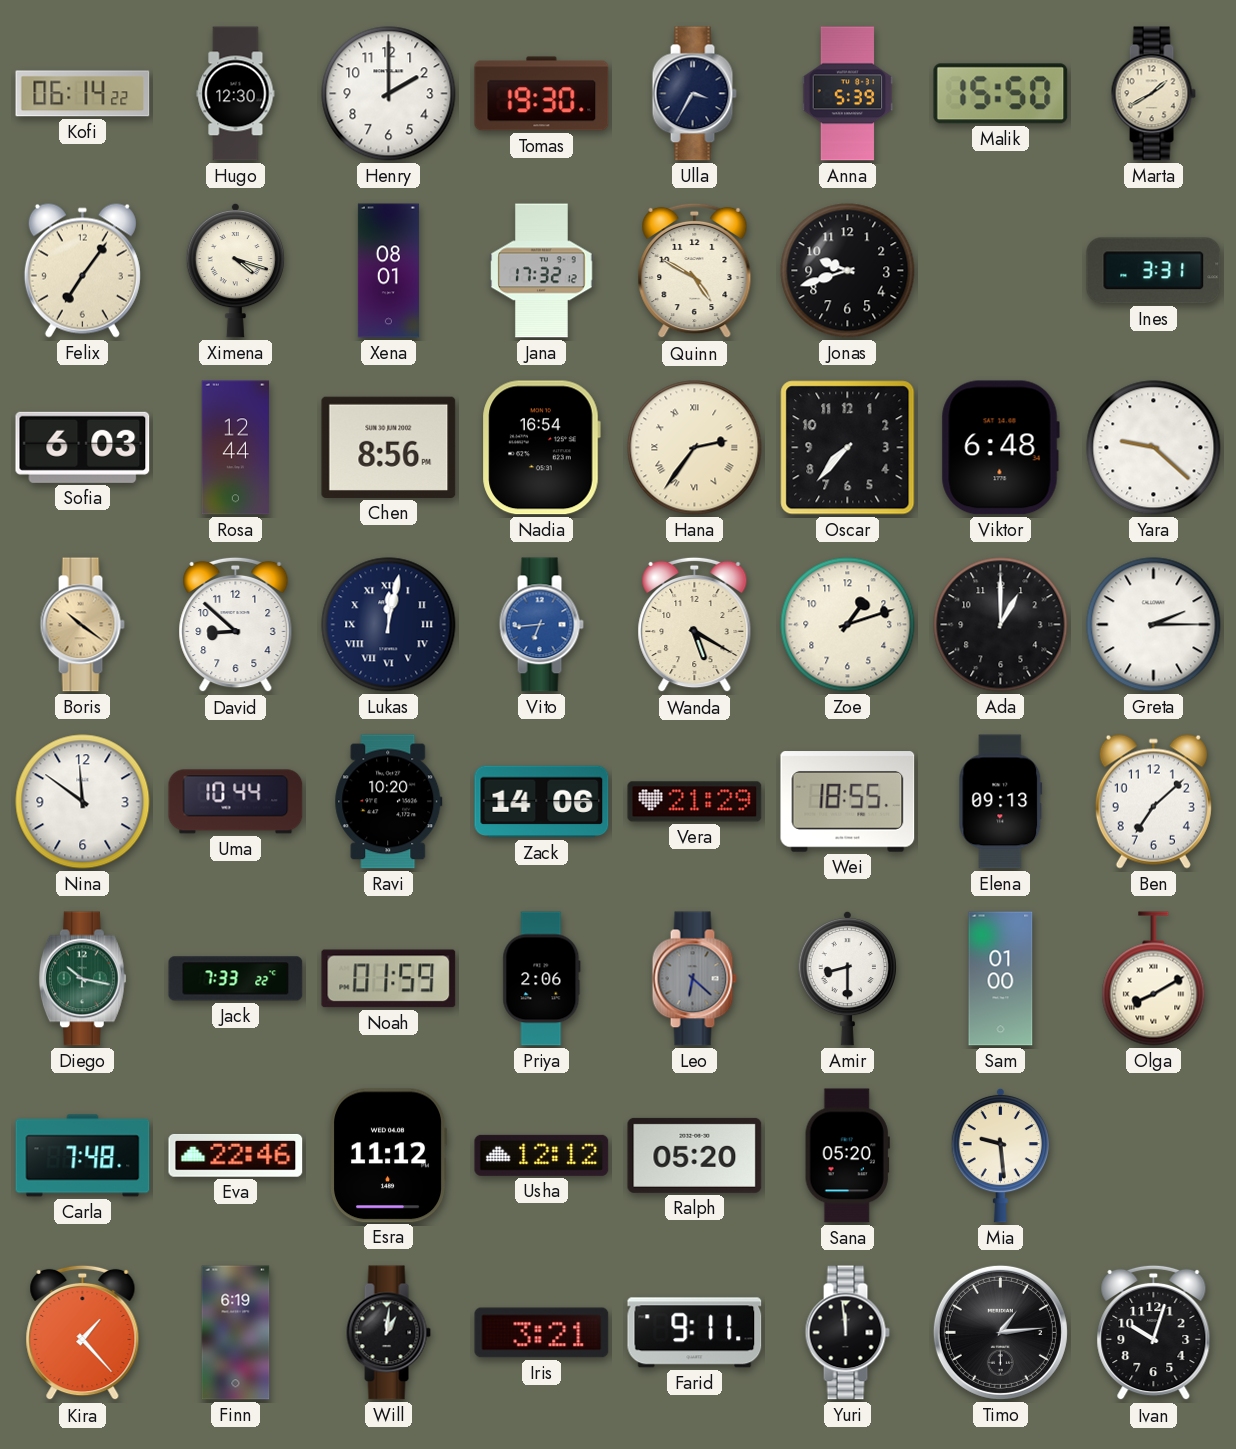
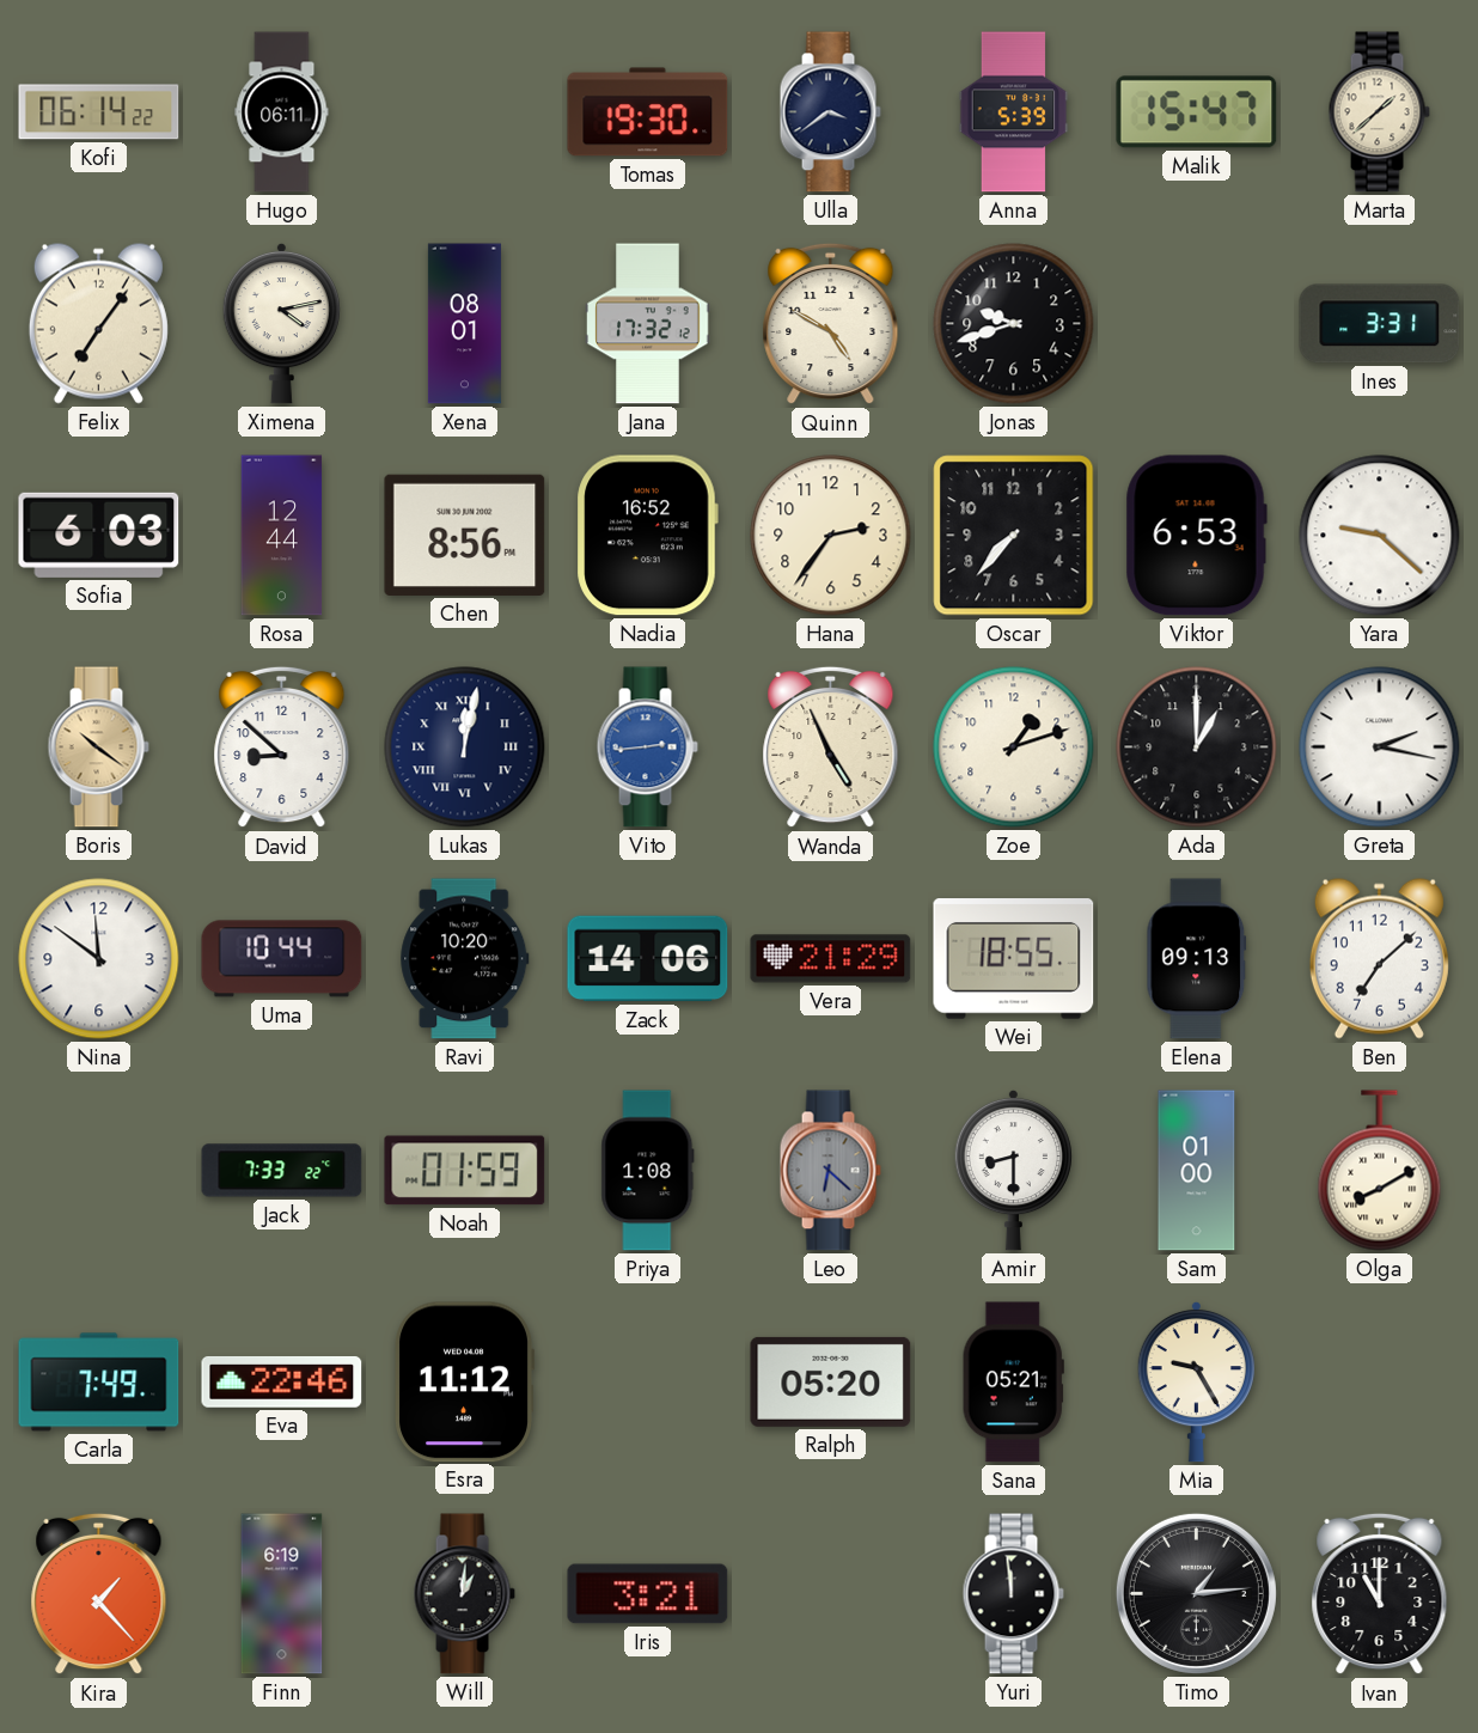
Hugo: 12:30 -> 06:11
Henry: 2:00 -> none
Ulla: 3:35 -> 3:39
Malik: 15:50 -> 15:47
Marta: 1:40 -> 1:38
Ximena: 4:18 -> 4:13
Nadia: 16:54 -> 16:52
Hana numerals: Roman -> Arabic
Viktor: 6:48 -> 6:53
Vito: 6:44 -> 2:44
Wanda: 5:20 -> 4:56
Greta: 2:15 -> 2:17
Diego: 10:17 -> none
Priya: 2:06 -> 1:08
Carla: 7:48 -> 7:49
Usha: 12:12 -> none
Sana: 05:20 -> 05:21
Mia: 9:29 -> 9:25
Farid: 9:11 -> none
Ivan: 10:03 -> 11:00
